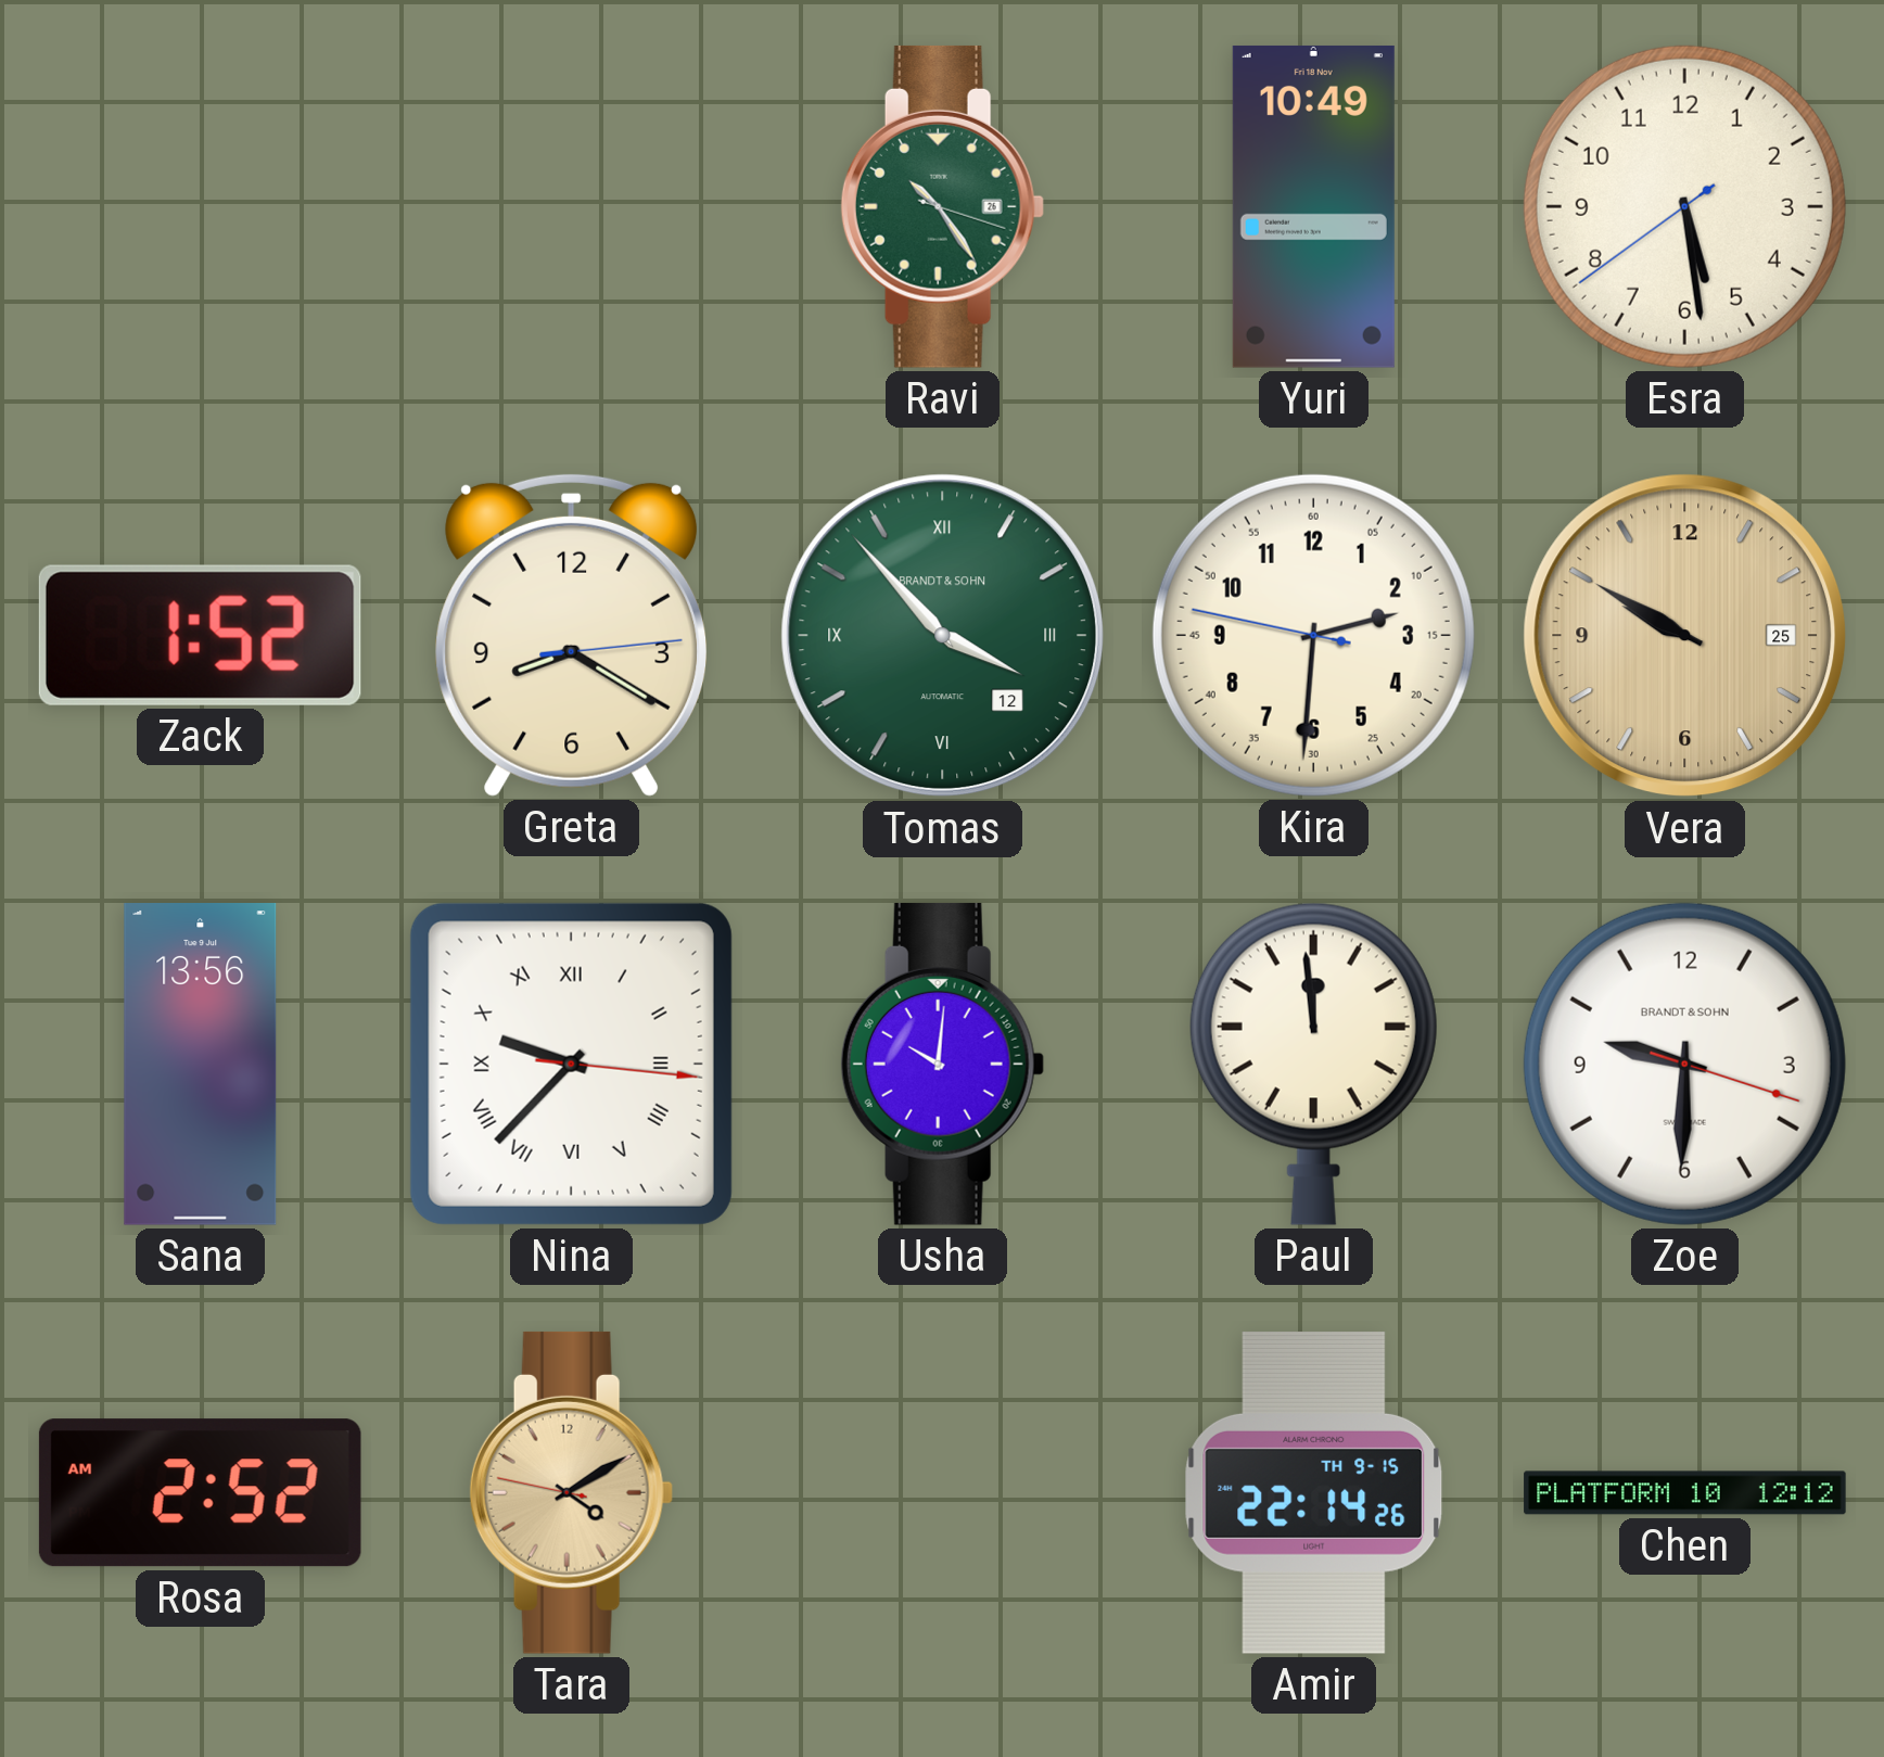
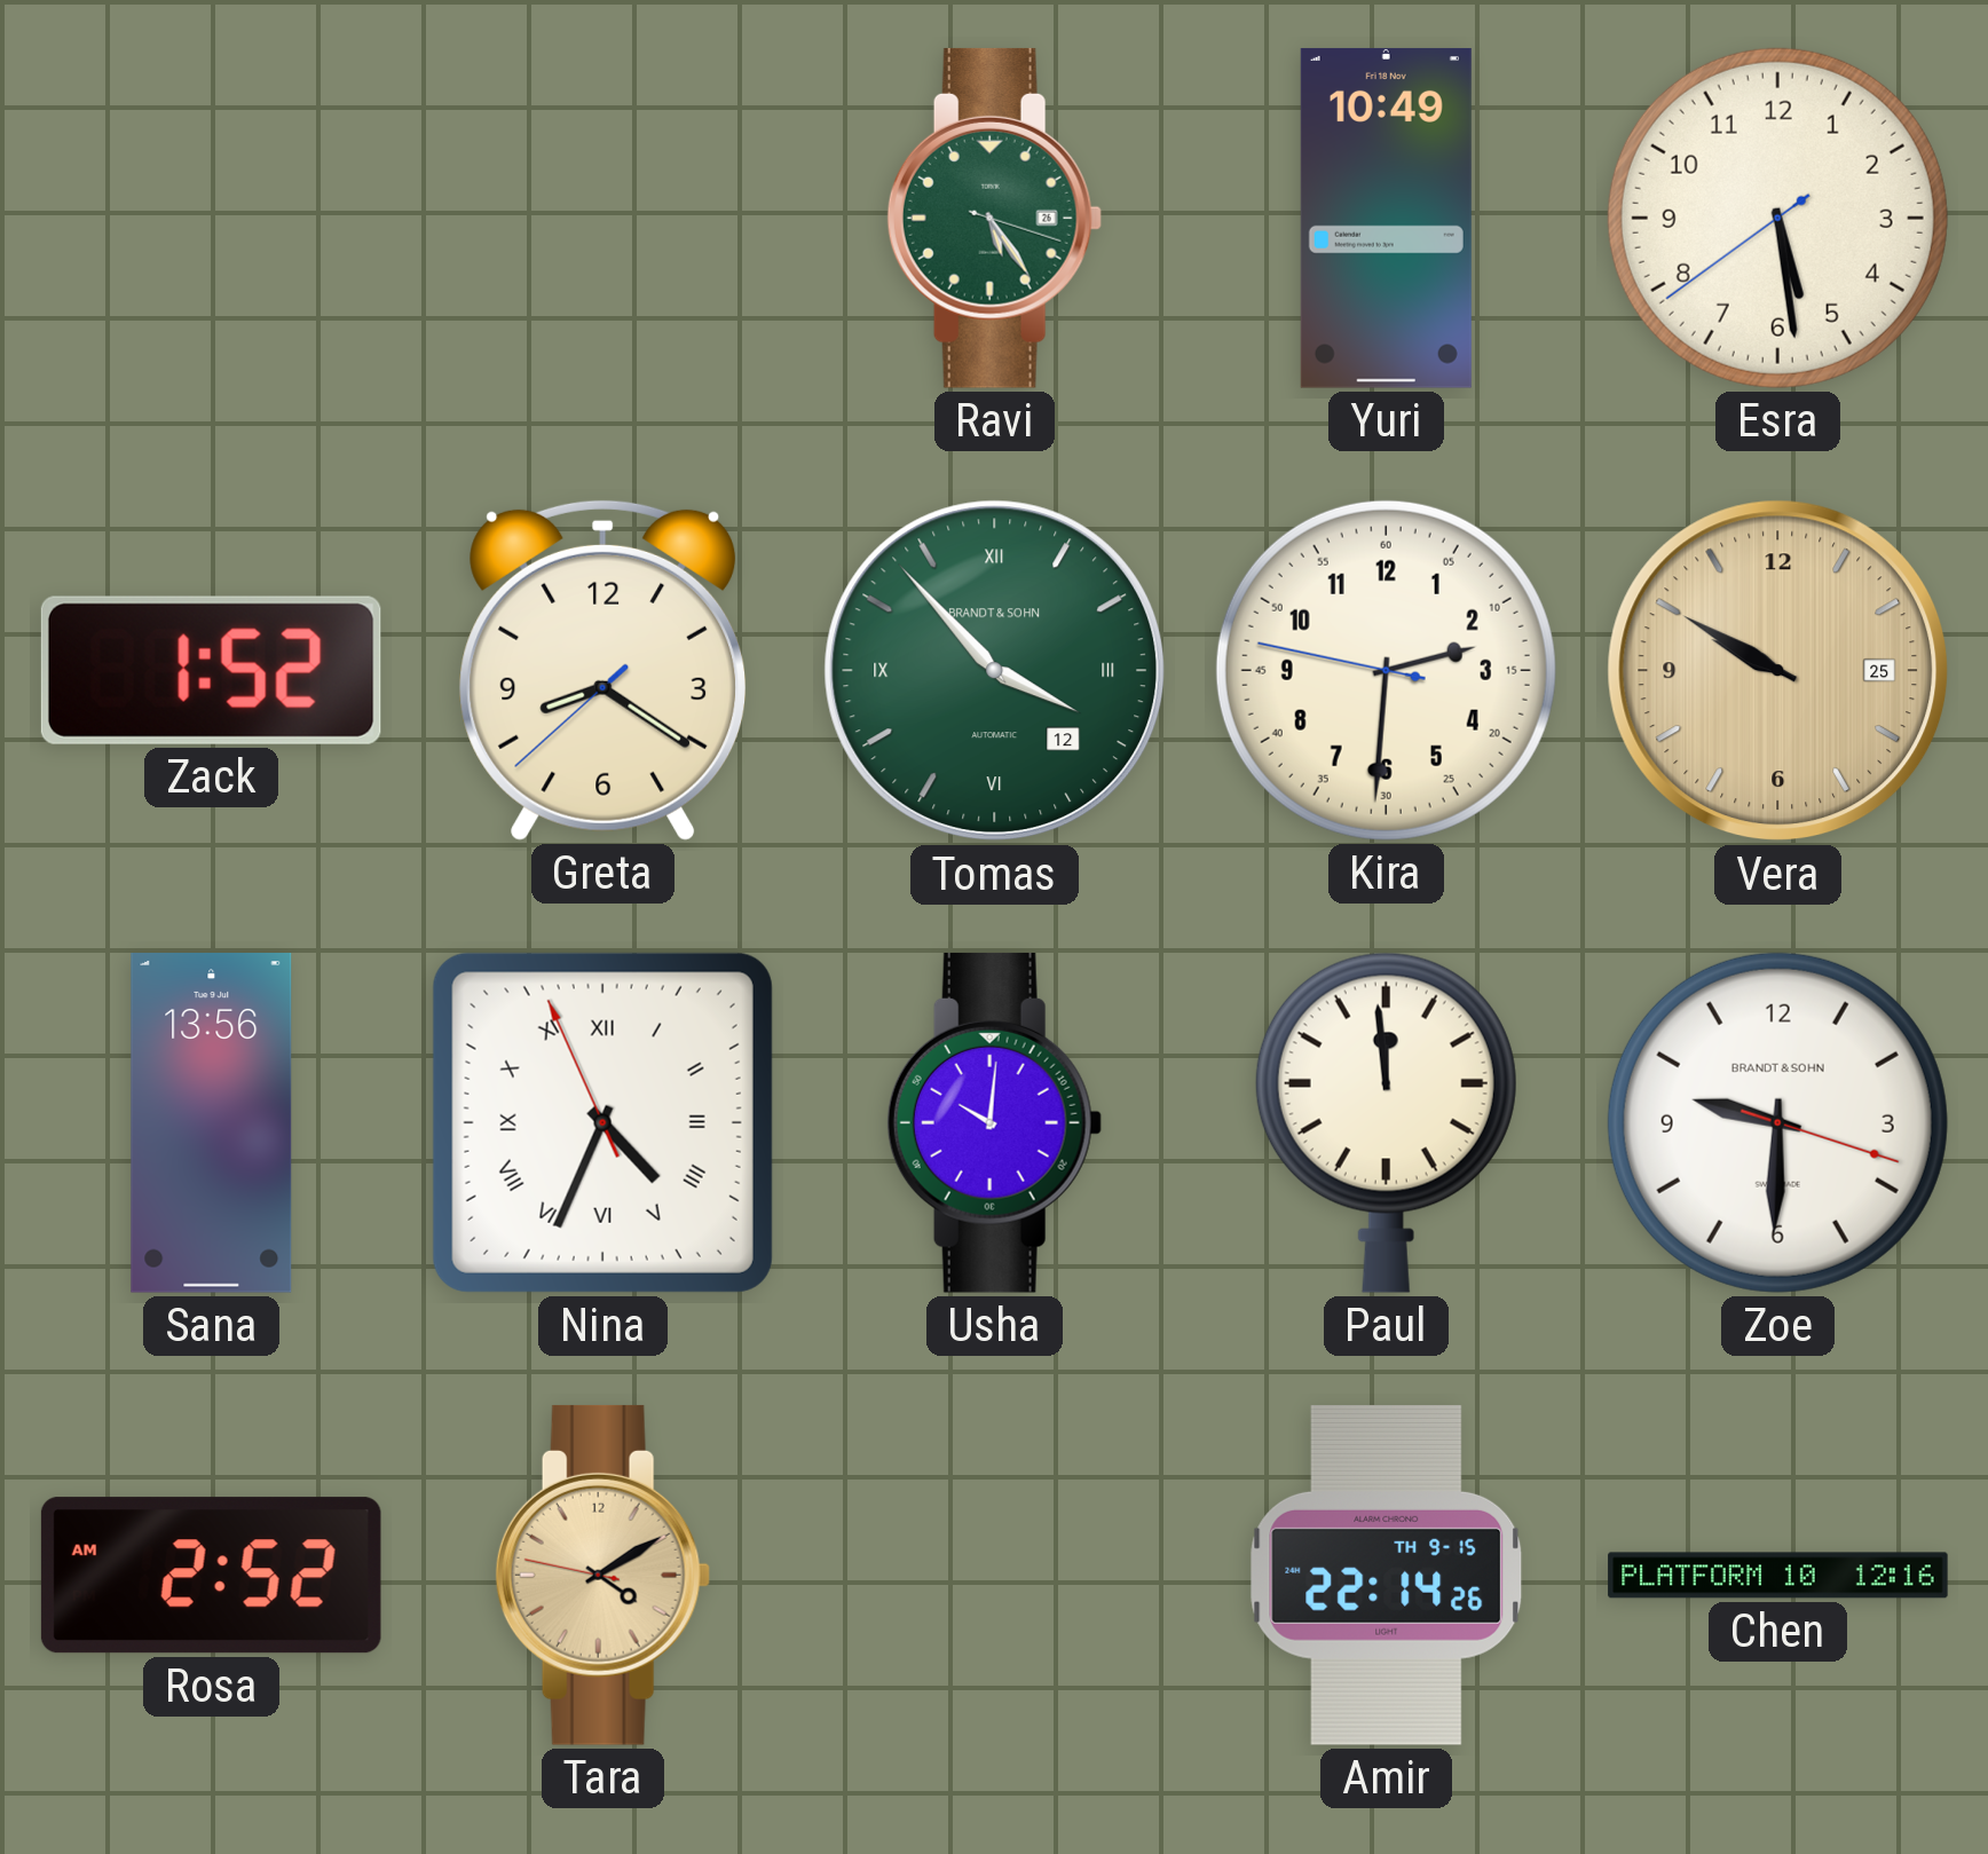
Ravi: 10:24 -> 5:24
Greta: 8:20:14 -> 8:20:38
Nina: 9:37 -> 4:33
Chen: 12:12 -> 12:16
